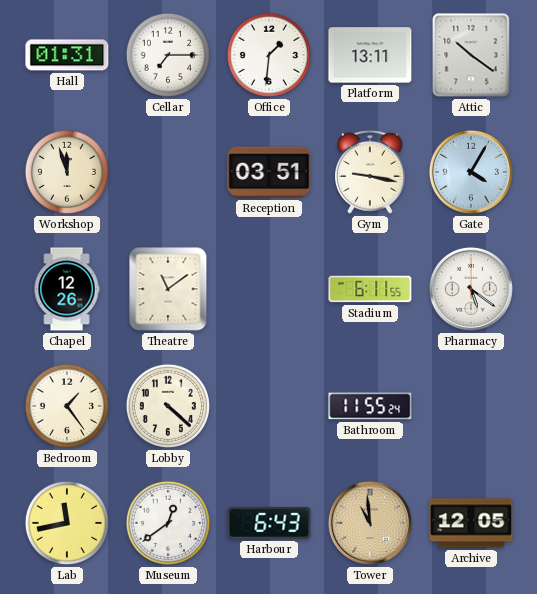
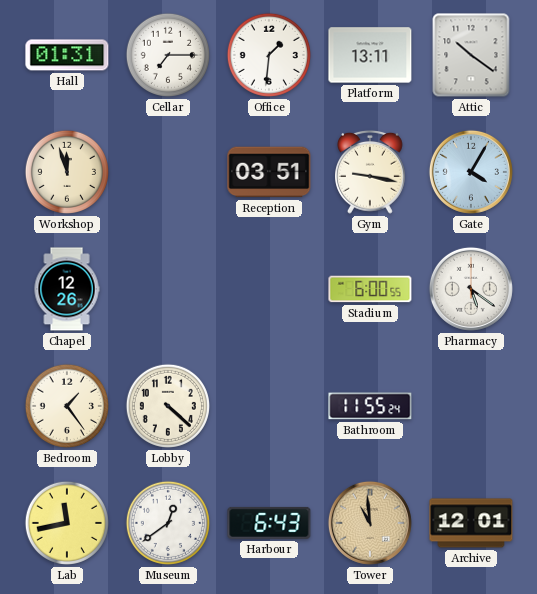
Theatre: 11:09 -> none
Stadium: 6:11 -> 6:00
Archive: 12:05 -> 12:01
